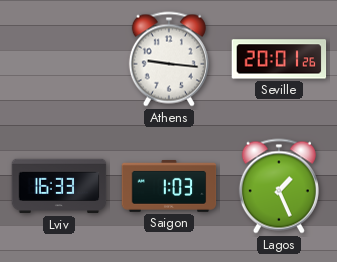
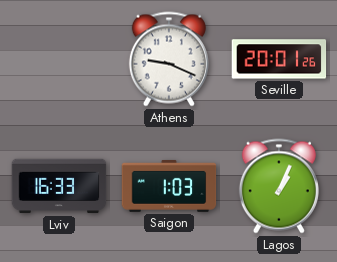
Athens: 9:16 -> 9:19
Lagos: 1:26 -> 1:04
